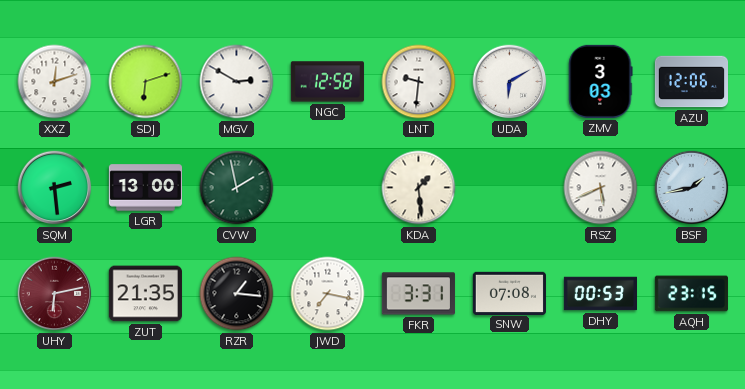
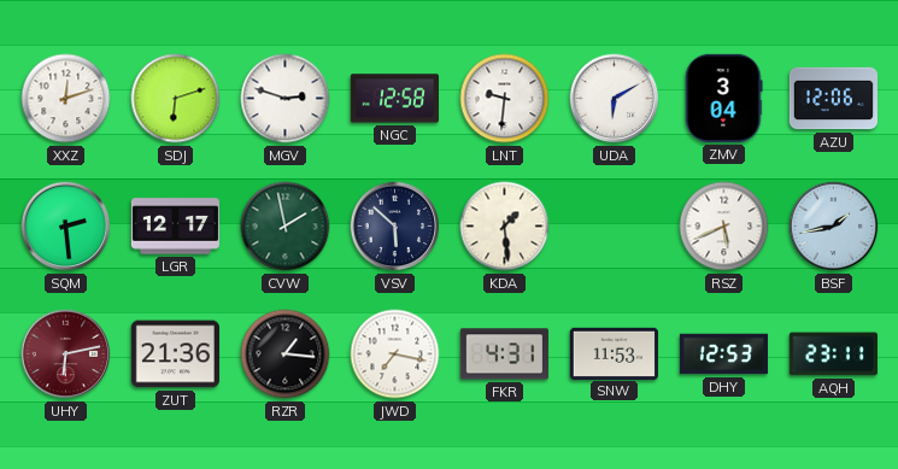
MGV: 2:50 -> 2:48
ZMV: 3:03 -> 3:04
LGR: 13:00 -> 12:17
VSV: none -> 5:52
ZUT: 21:35 -> 21:36
FKR: 3:31 -> 4:31
SNW: 07:08 -> 11:53
DHY: 00:53 -> 12:53
AQH: 23:15 -> 23:11
